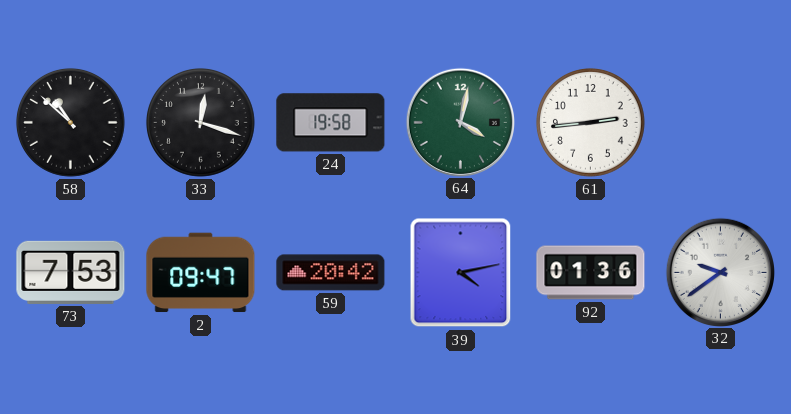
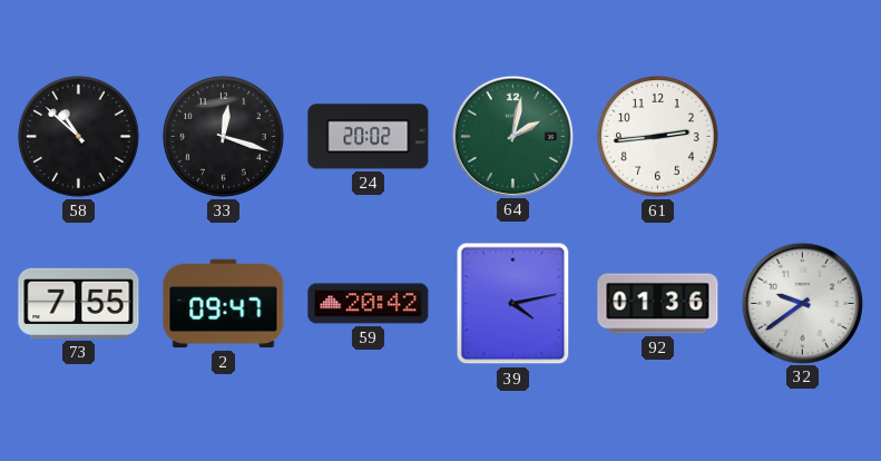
24: 19:58 -> 20:02
64: 4:02 -> 2:02
73: 7:53 -> 7:55
